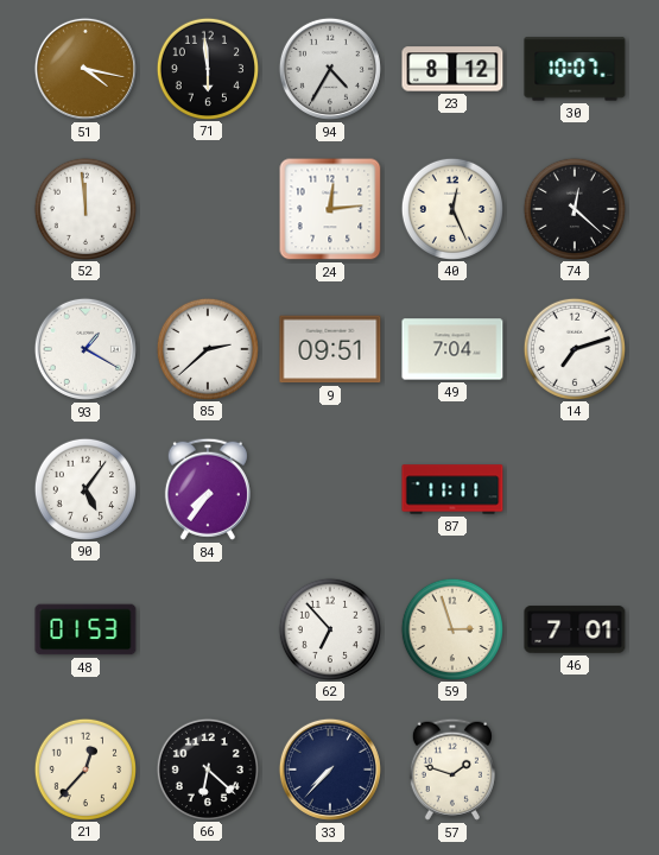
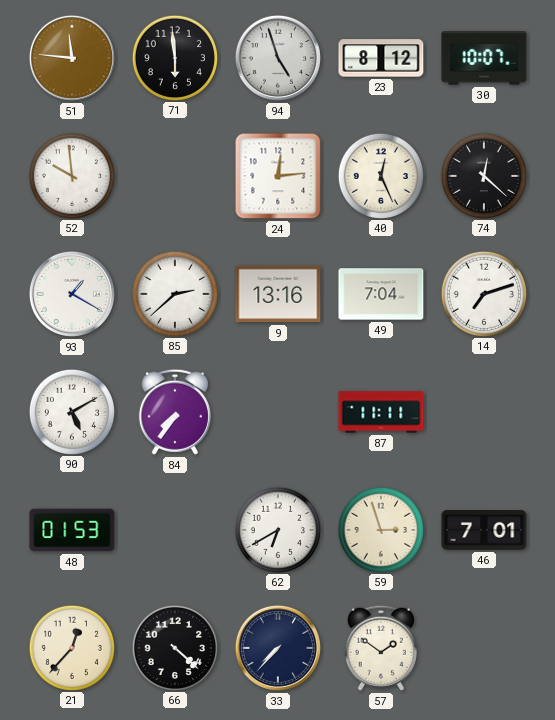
51: 4:17 -> 11:46
94: 4:35 -> 4:57
52: 11:59 -> 9:59
9: 09:51 -> 13:16
90: 5:06 -> 5:10
62: 6:53 -> 6:40
66: 6:22 -> 4:22
57: 1:48 -> 1:51
